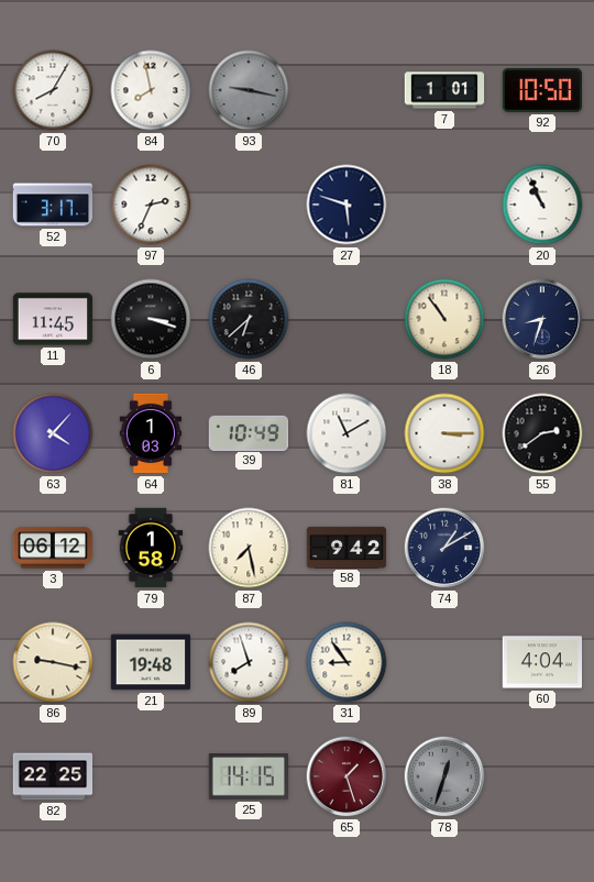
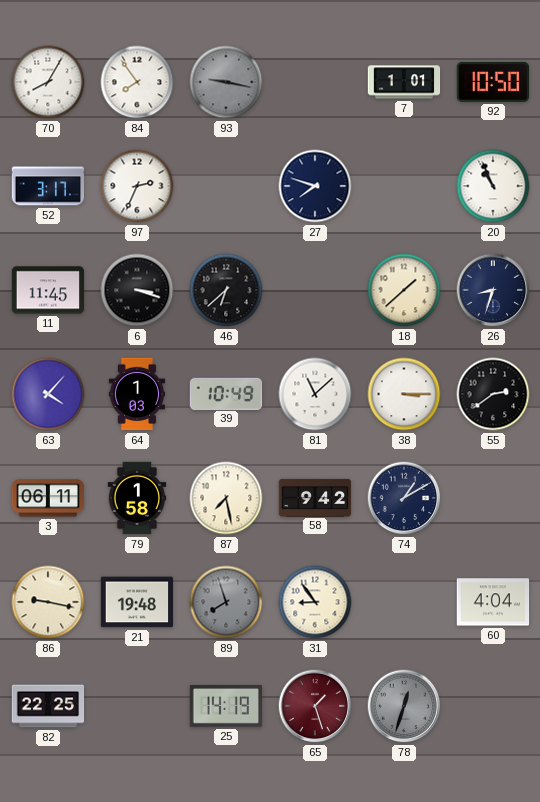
84: 7:58 -> 7:54
27: 5:48 -> 7:48
18: 10:54 -> 1:38
81: 11:10 -> 11:08
3: 06:12 -> 06:11
89 dial: white -> grey
25: 14:15 -> 14:19
